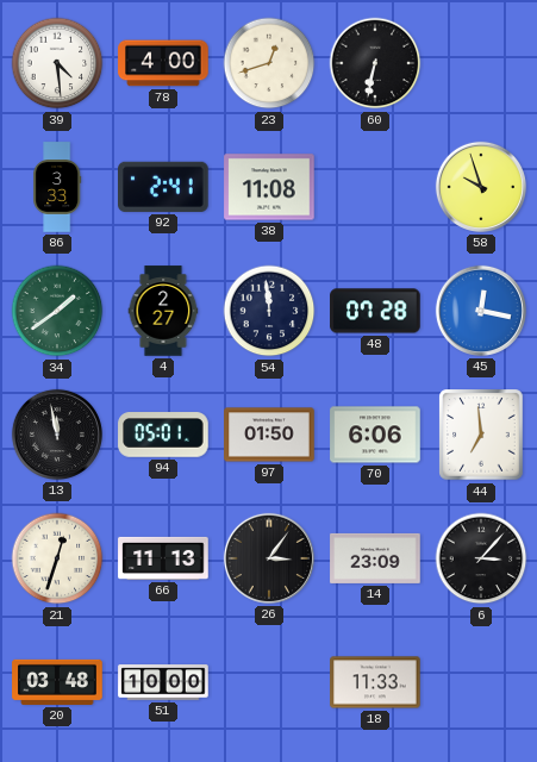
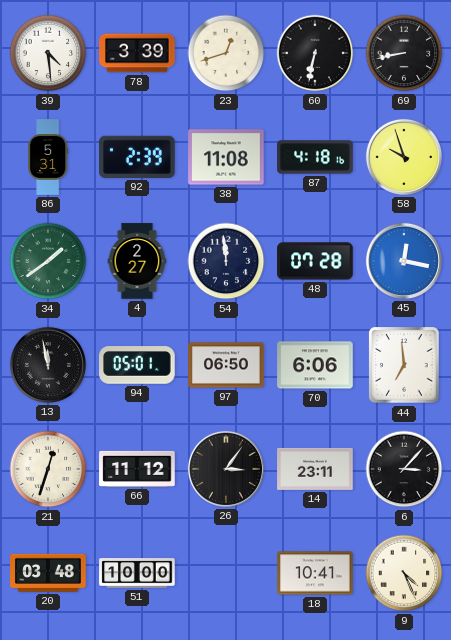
78: 4:00 -> 3:39
69: none -> 8:43
86: 3:33 -> 5:31
92: 2:41 -> 2:39
87: none -> 4:18
97: 01:50 -> 06:50
66: 11:13 -> 11:12
14: 23:09 -> 23:11
18: 11:33 -> 10:41
9: none -> 4:26
